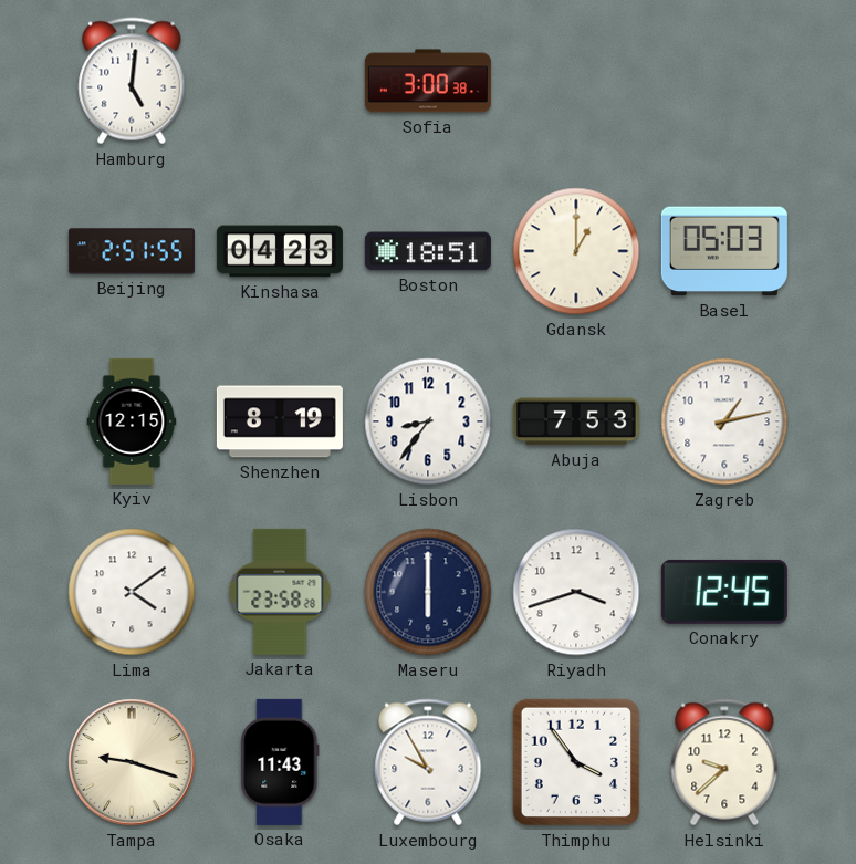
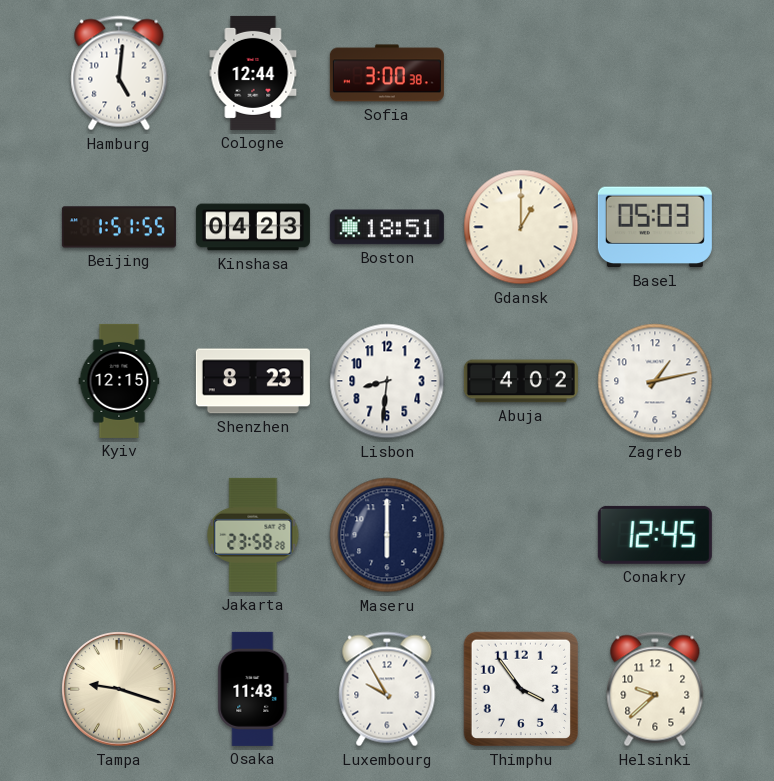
Cologne: none -> 12:44
Beijing: 2:51 -> 1:51
Shenzhen: 8:19 -> 8:23
Lisbon: 8:36 -> 8:31
Abuja: 7:53 -> 4:02
Lima: 4:09 -> none
Riyadh: 3:42 -> none
